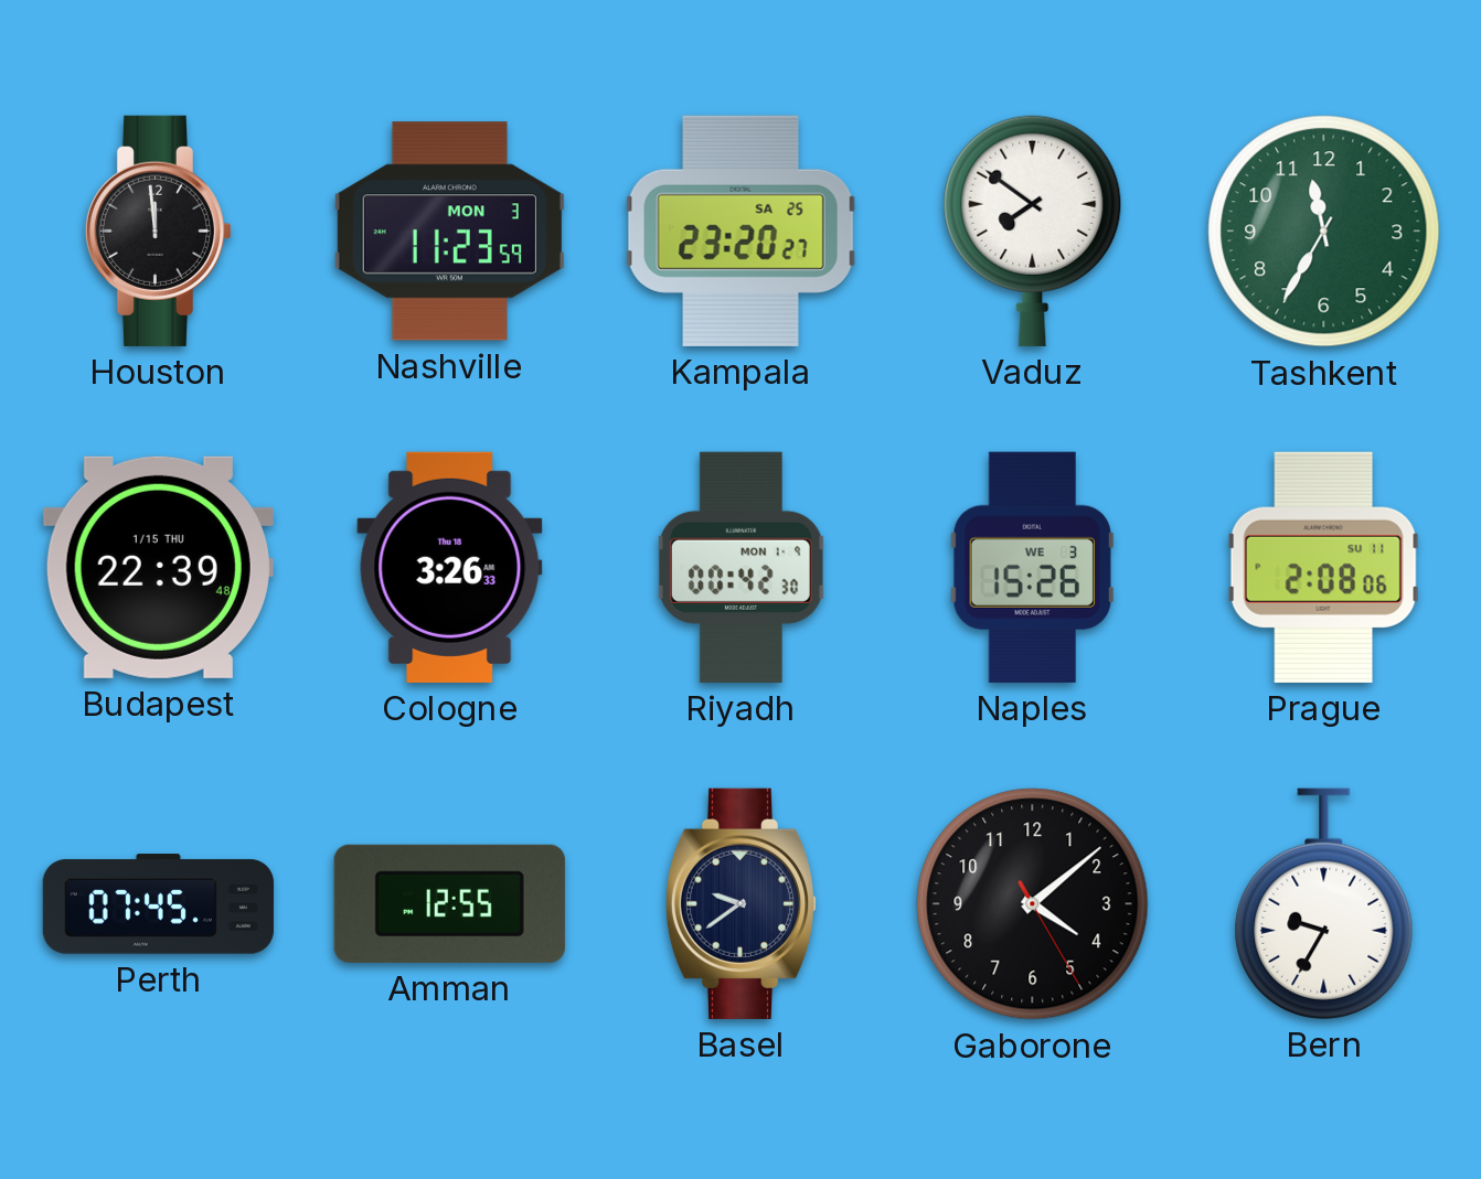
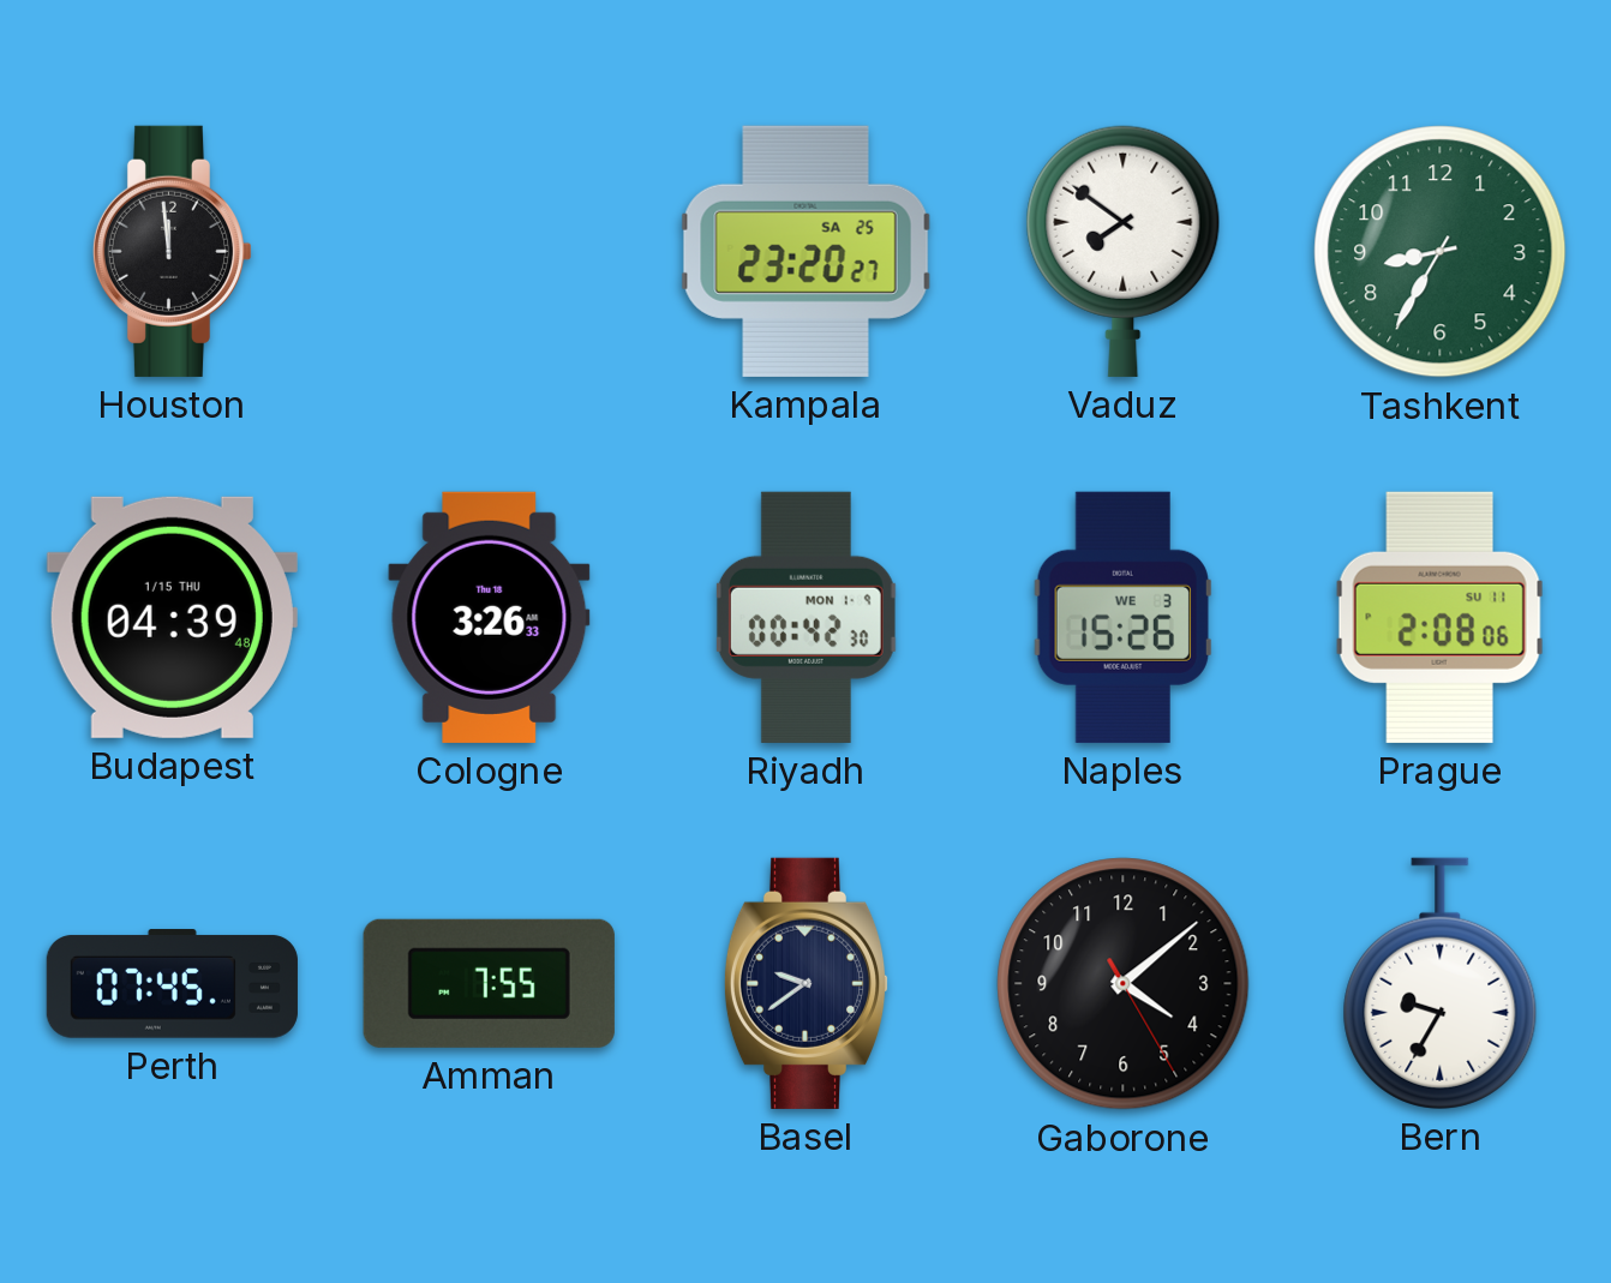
Nashville: 11:23 -> none
Tashkent: 11:35 -> 8:35
Budapest: 22:39 -> 04:39
Amman: 12:55 -> 7:55
